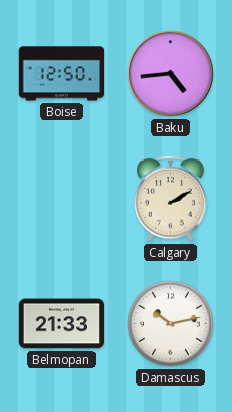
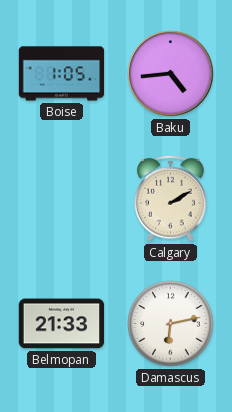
Boise: 12:50 -> 1:05
Damascus: 10:13 -> 6:13
